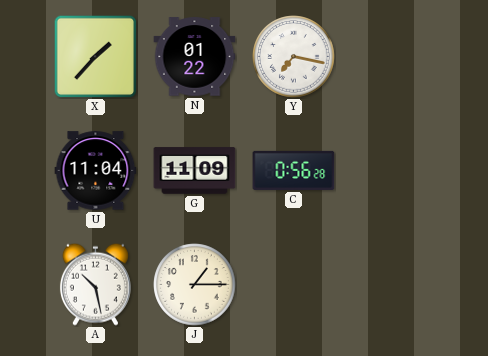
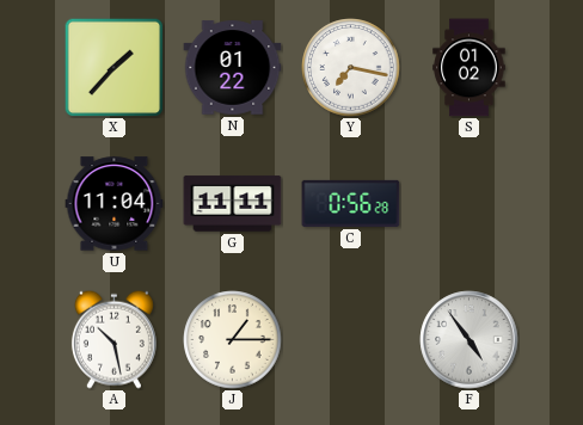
S: none -> 01:02
G: 11:09 -> 11:11
F: none -> 4:54
